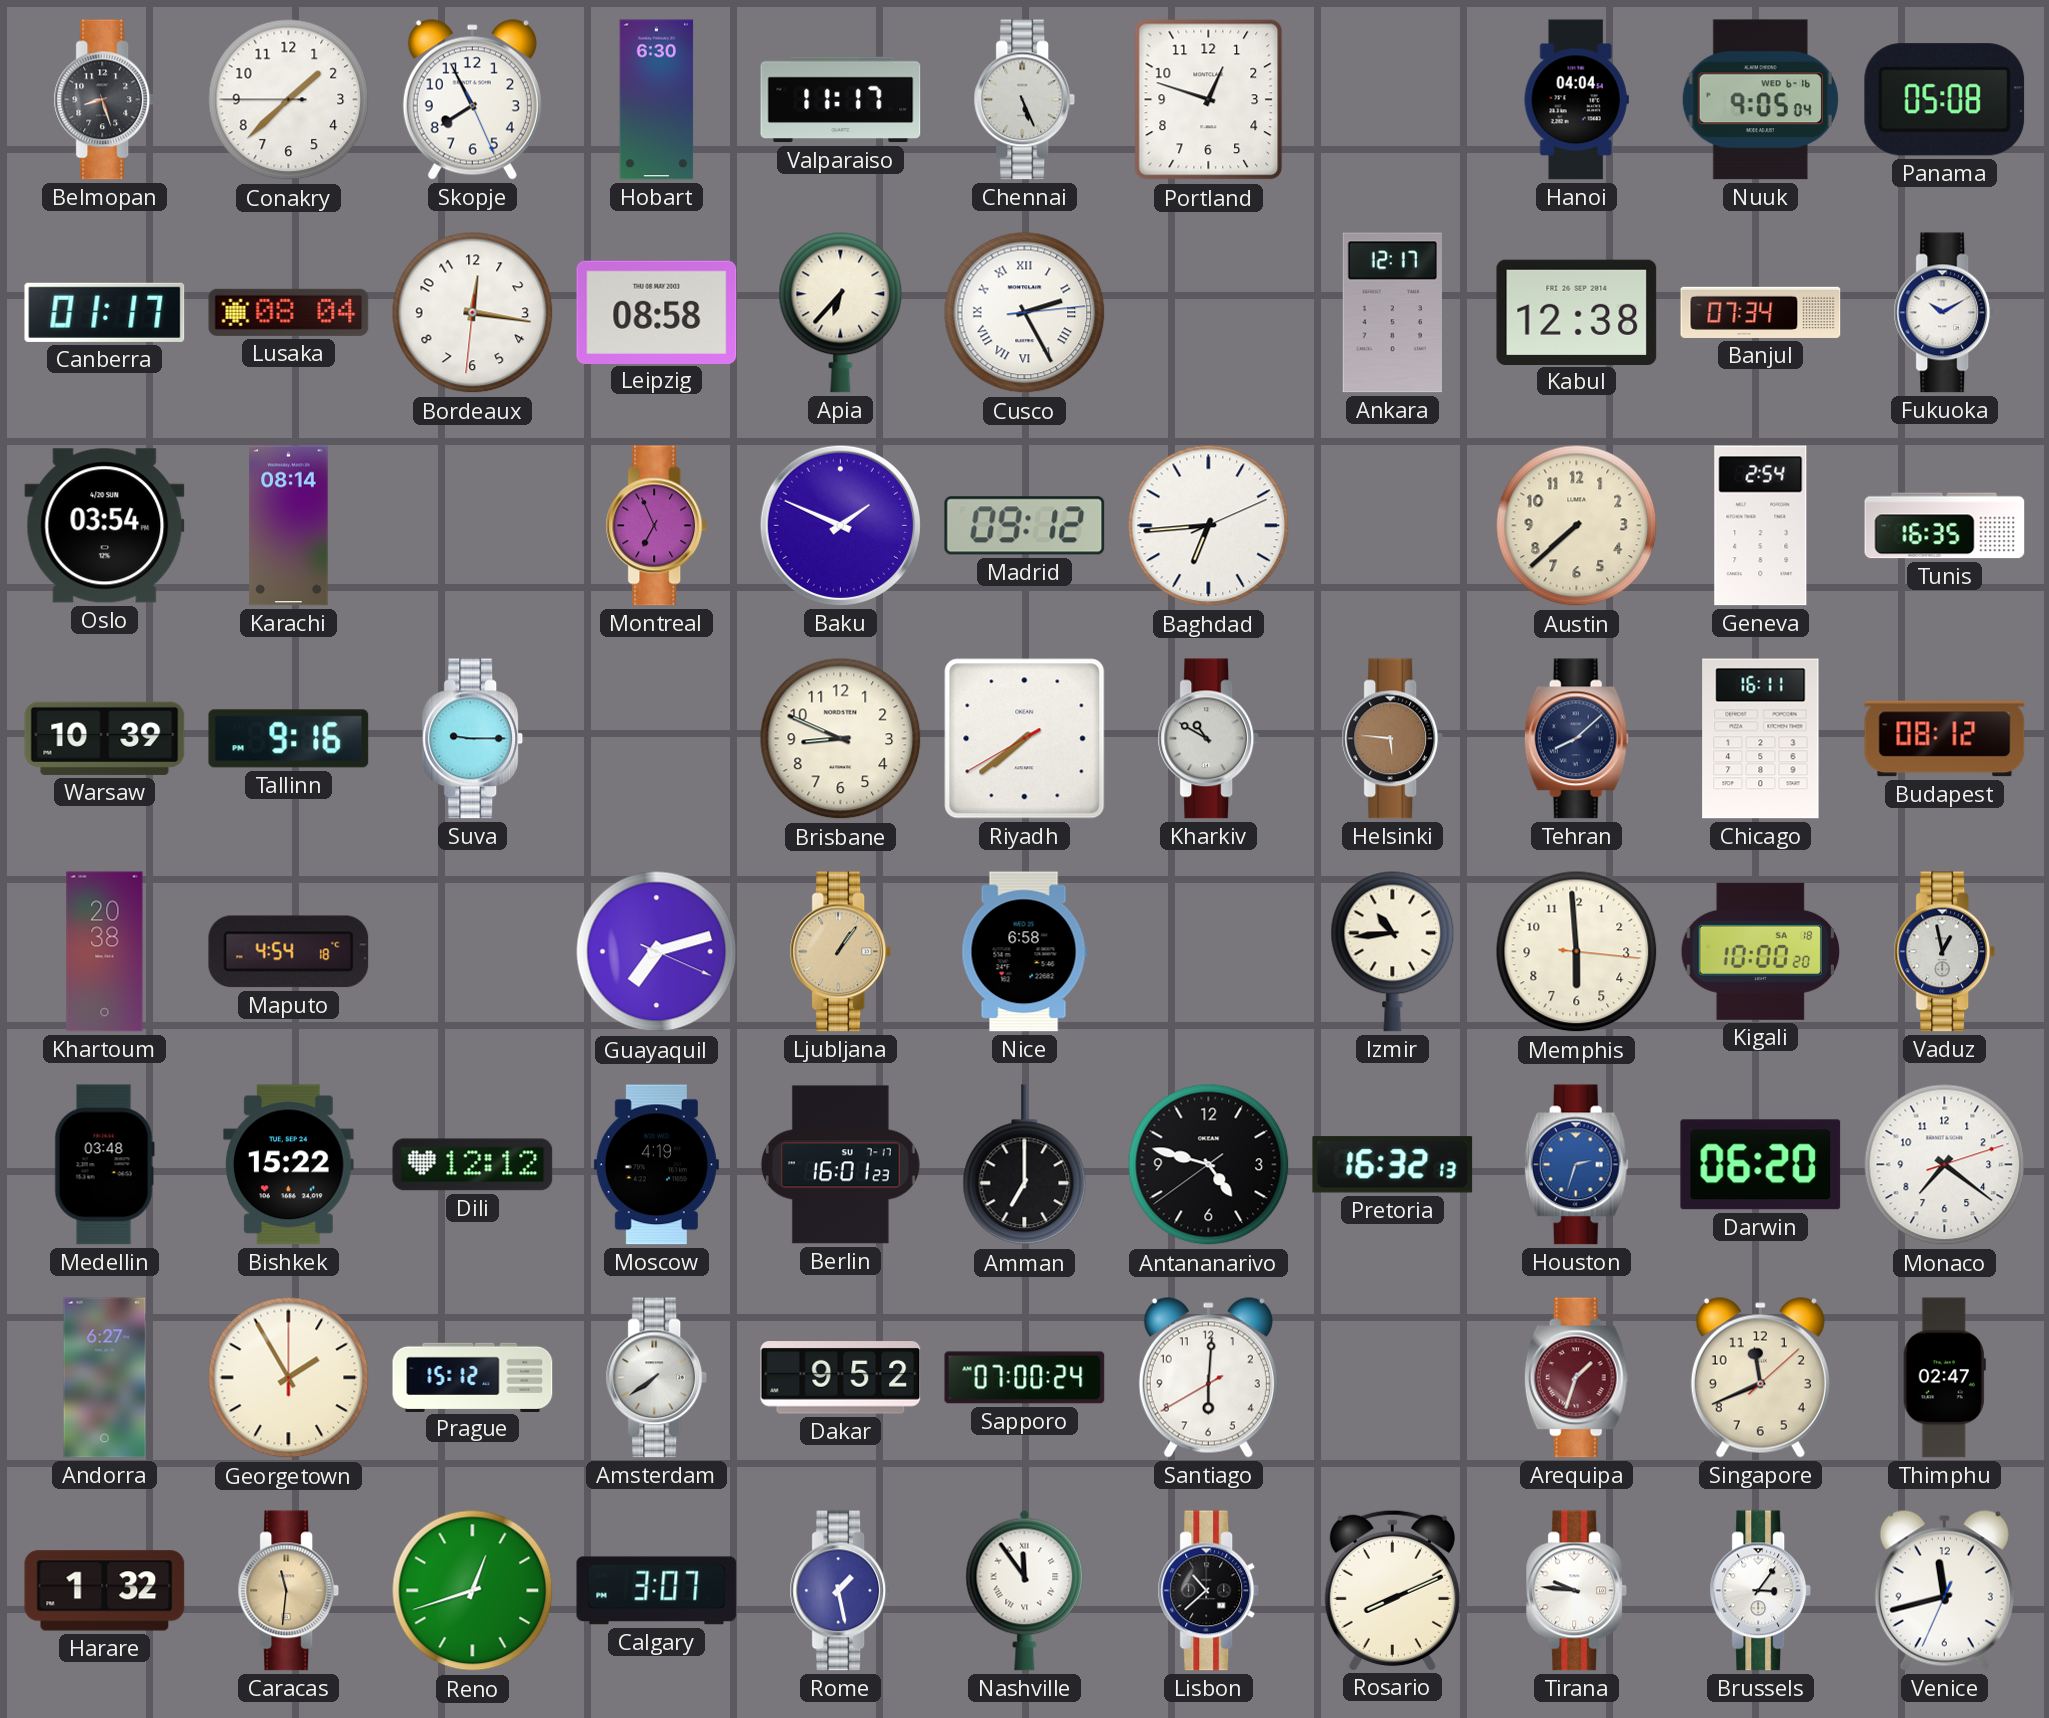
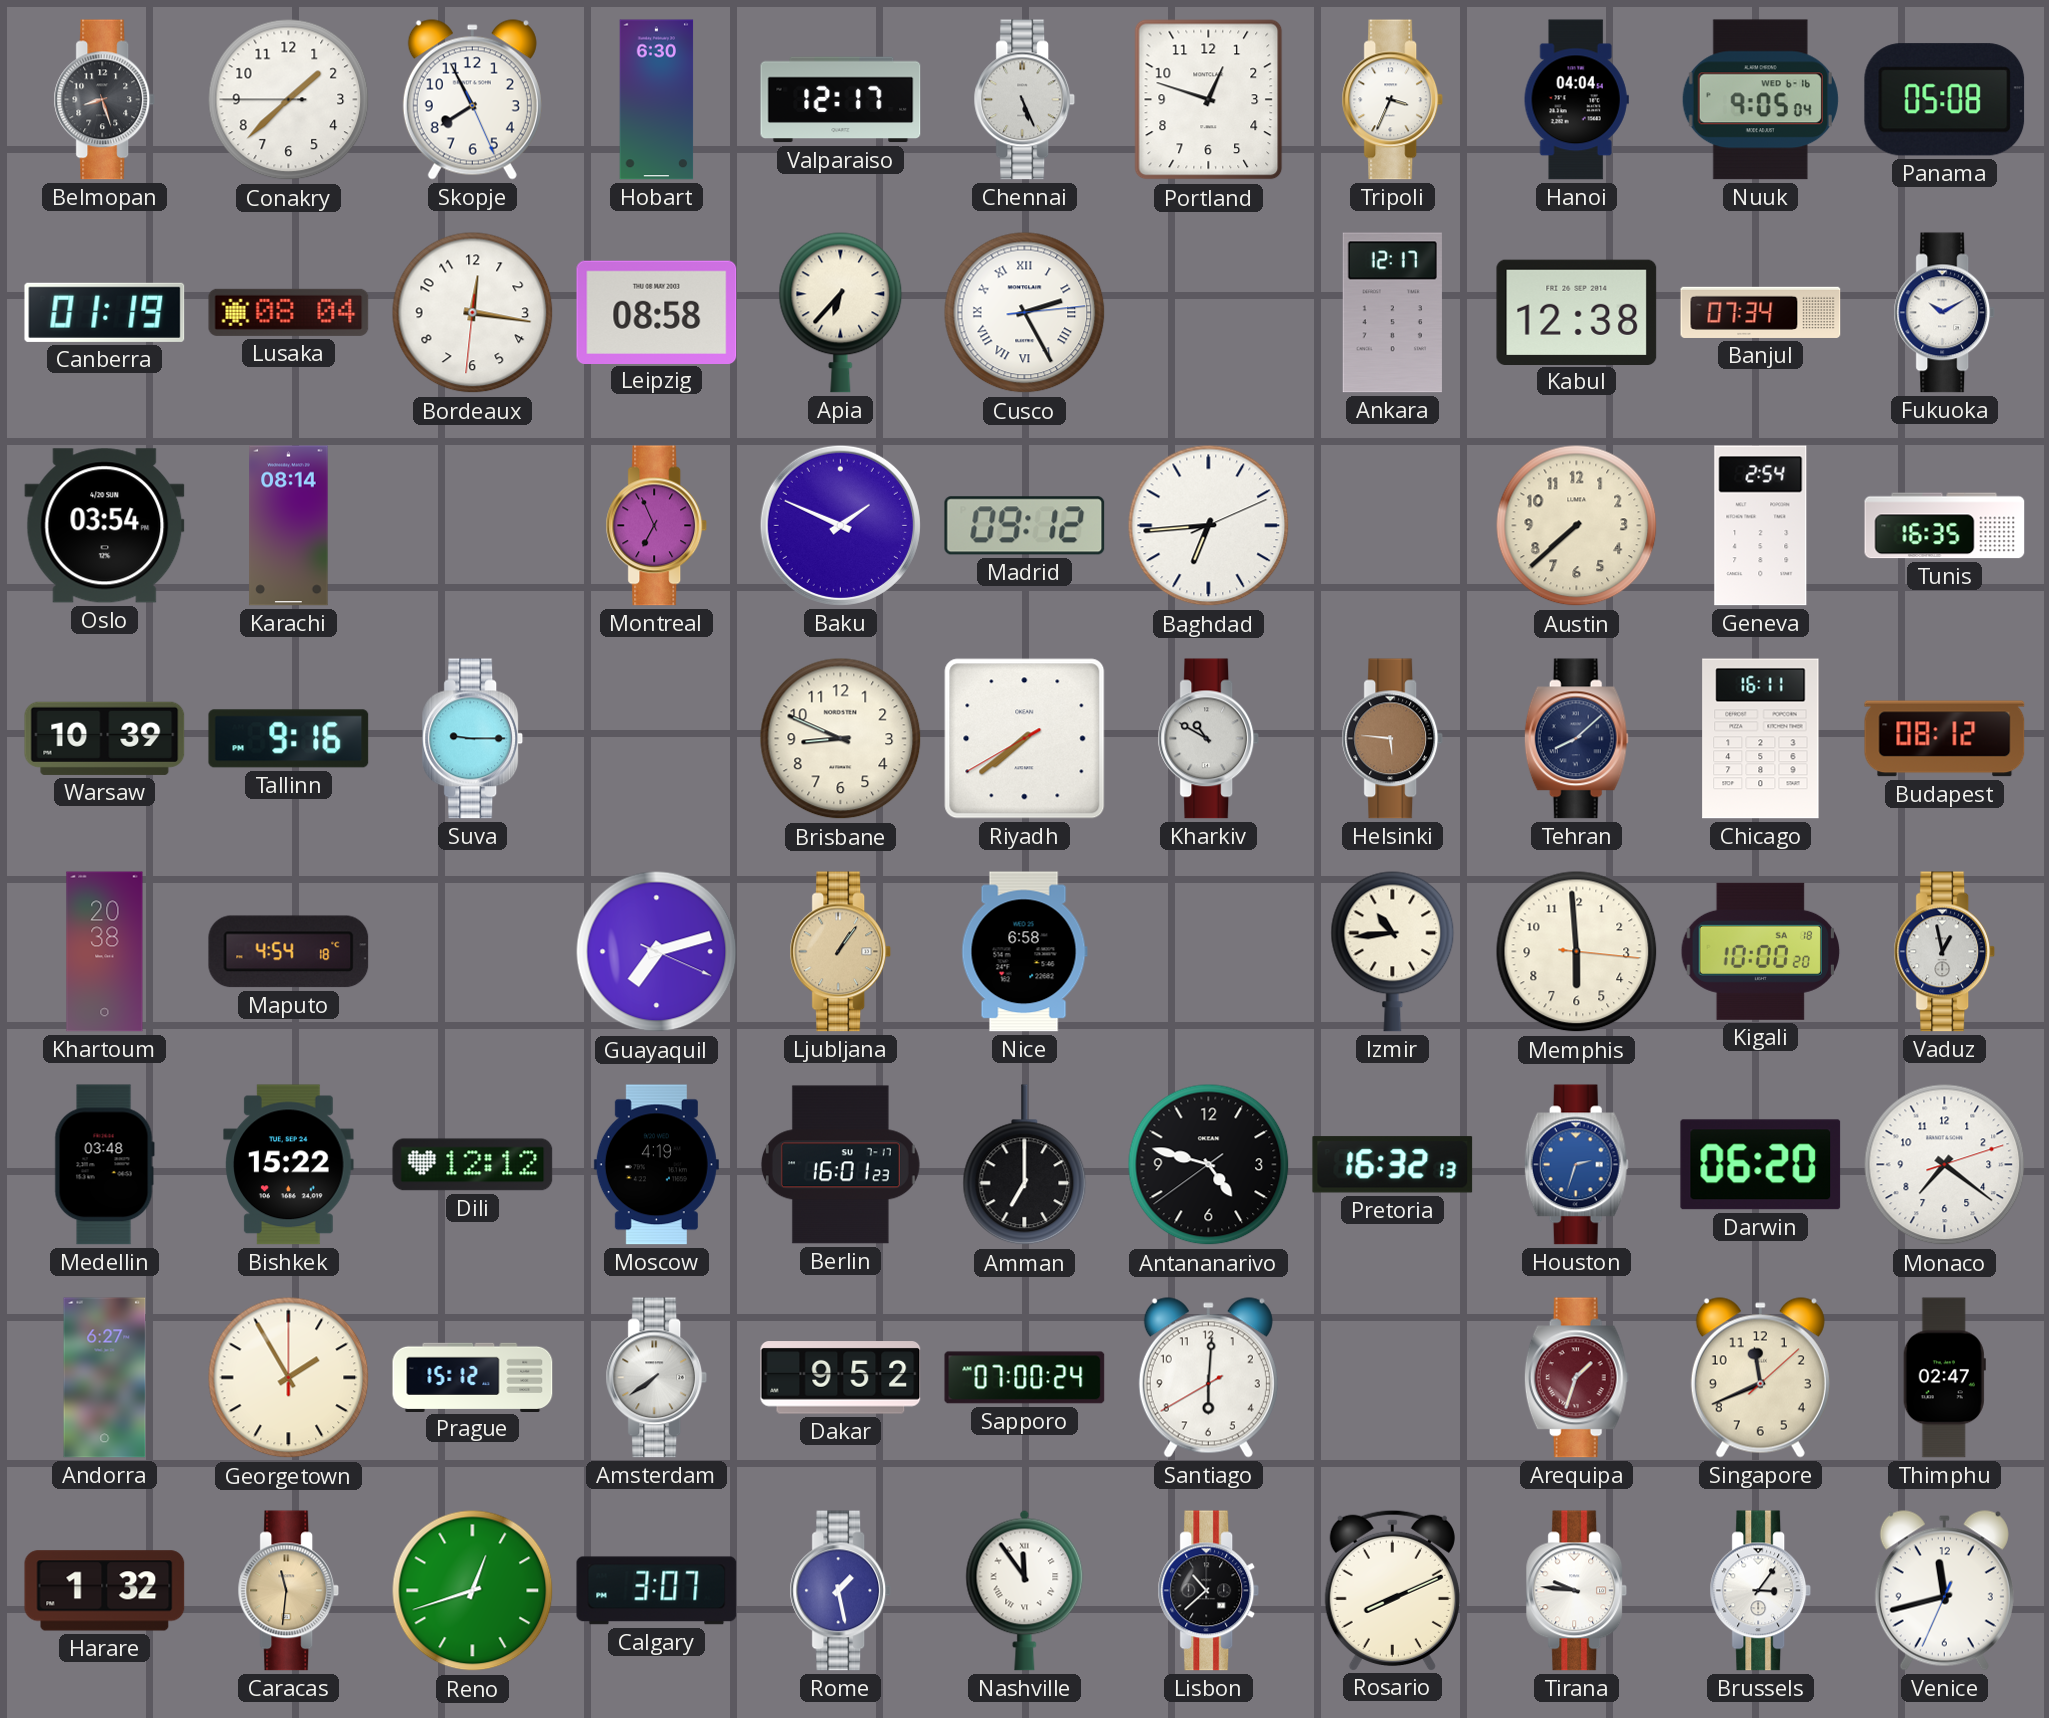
Valparaiso: 11:17 -> 12:17
Tripoli: none -> 3:34
Canberra: 01:17 -> 01:19
